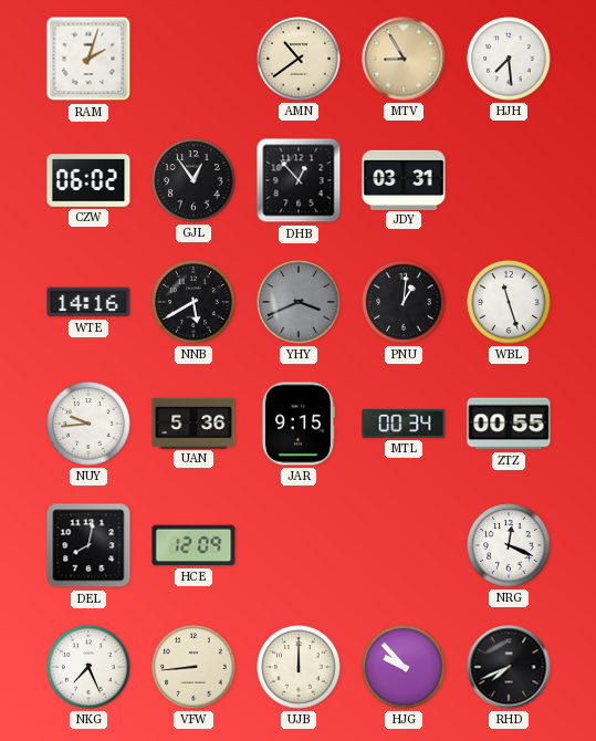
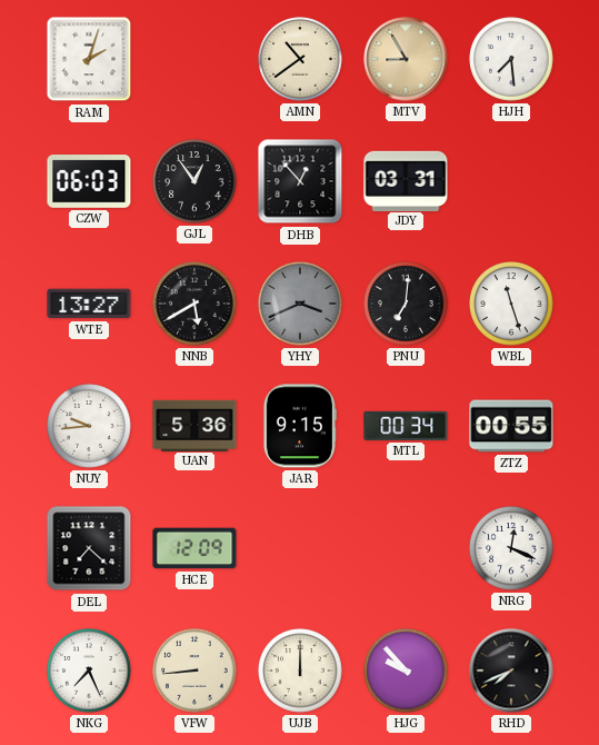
CZW: 06:02 -> 06:03
WTE: 14:16 -> 13:27
PNU: 1:01 -> 7:01
DEL: 8:02 -> 7:22
